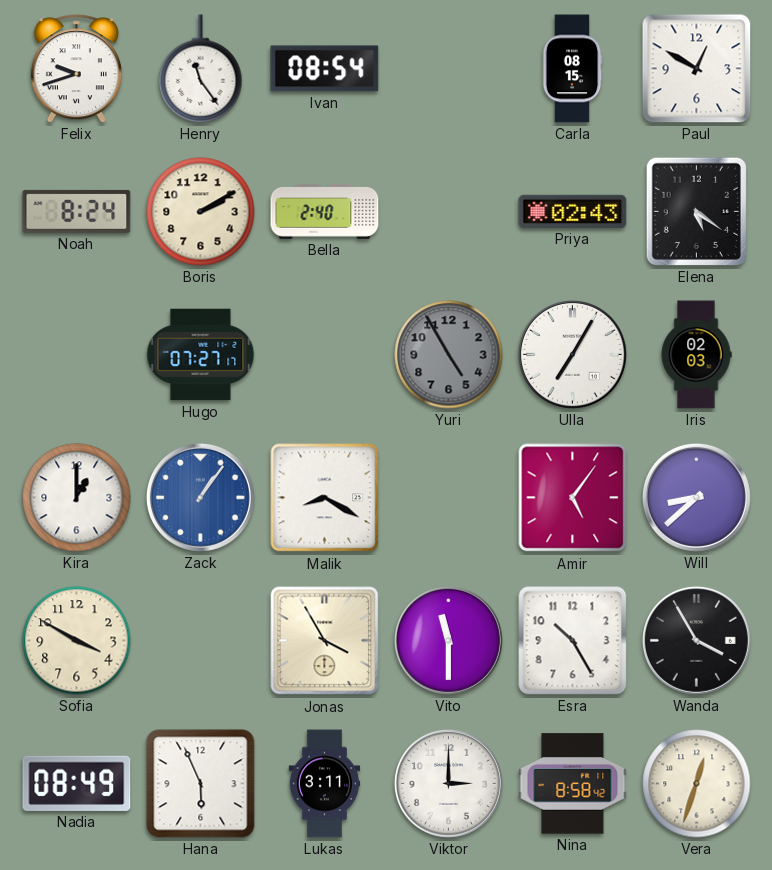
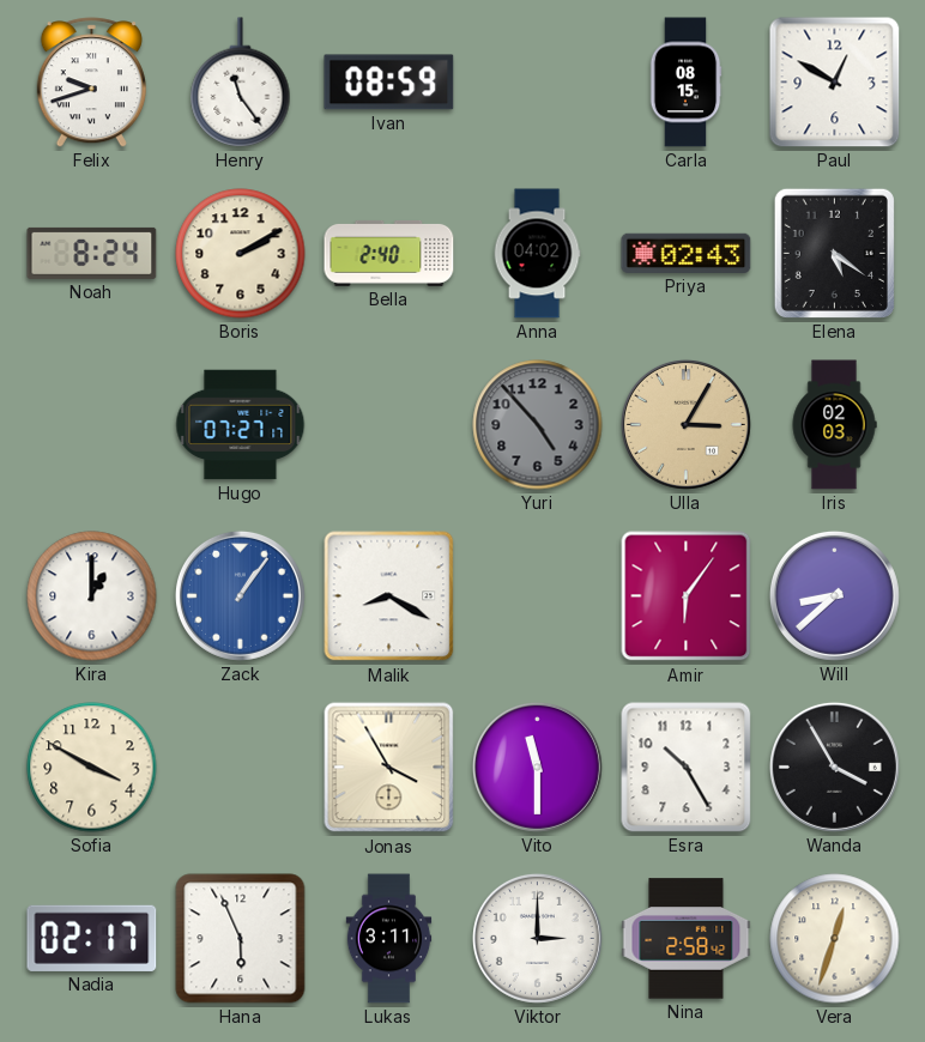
Ivan: 08:54 -> 08:59
Anna: none -> 04:02
Yuri: 4:55 -> 4:53
Ulla: 7:05 -> 3:05
Ulla dial: white -> champagne
Amir: 5:06 -> 6:06
Nadia: 08:49 -> 02:17
Nina: 8:58 -> 2:58
